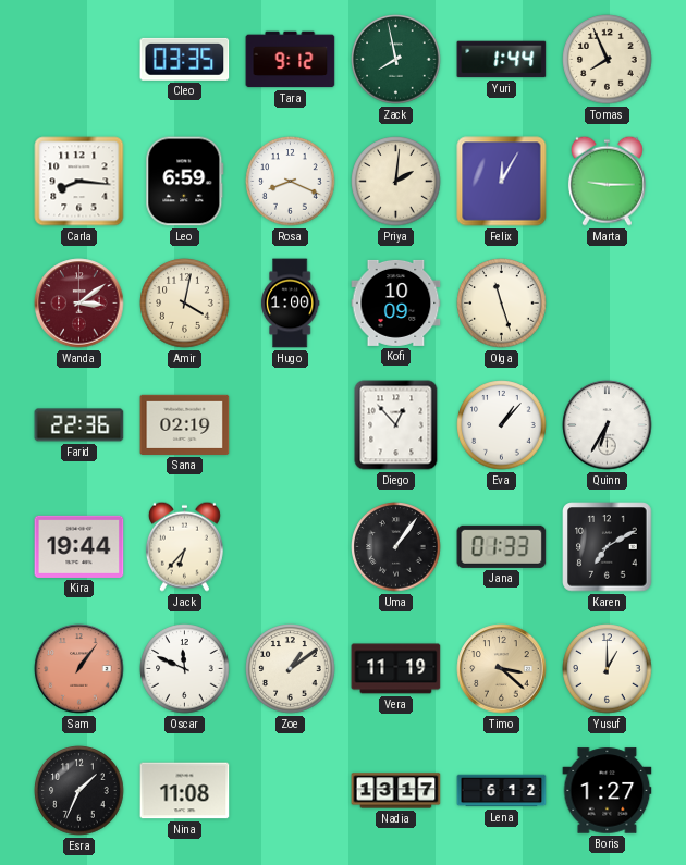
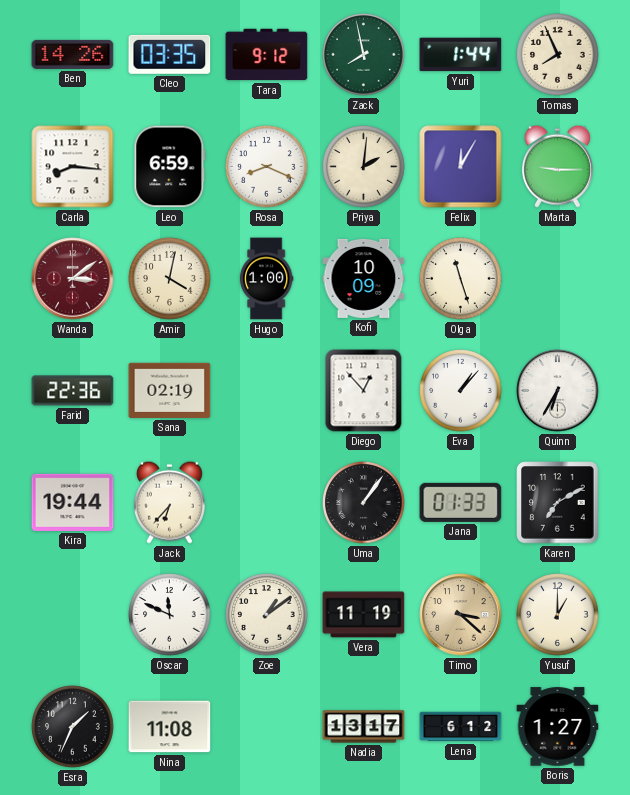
Ben: none -> 14:26
Sam: 1:06 -> none
